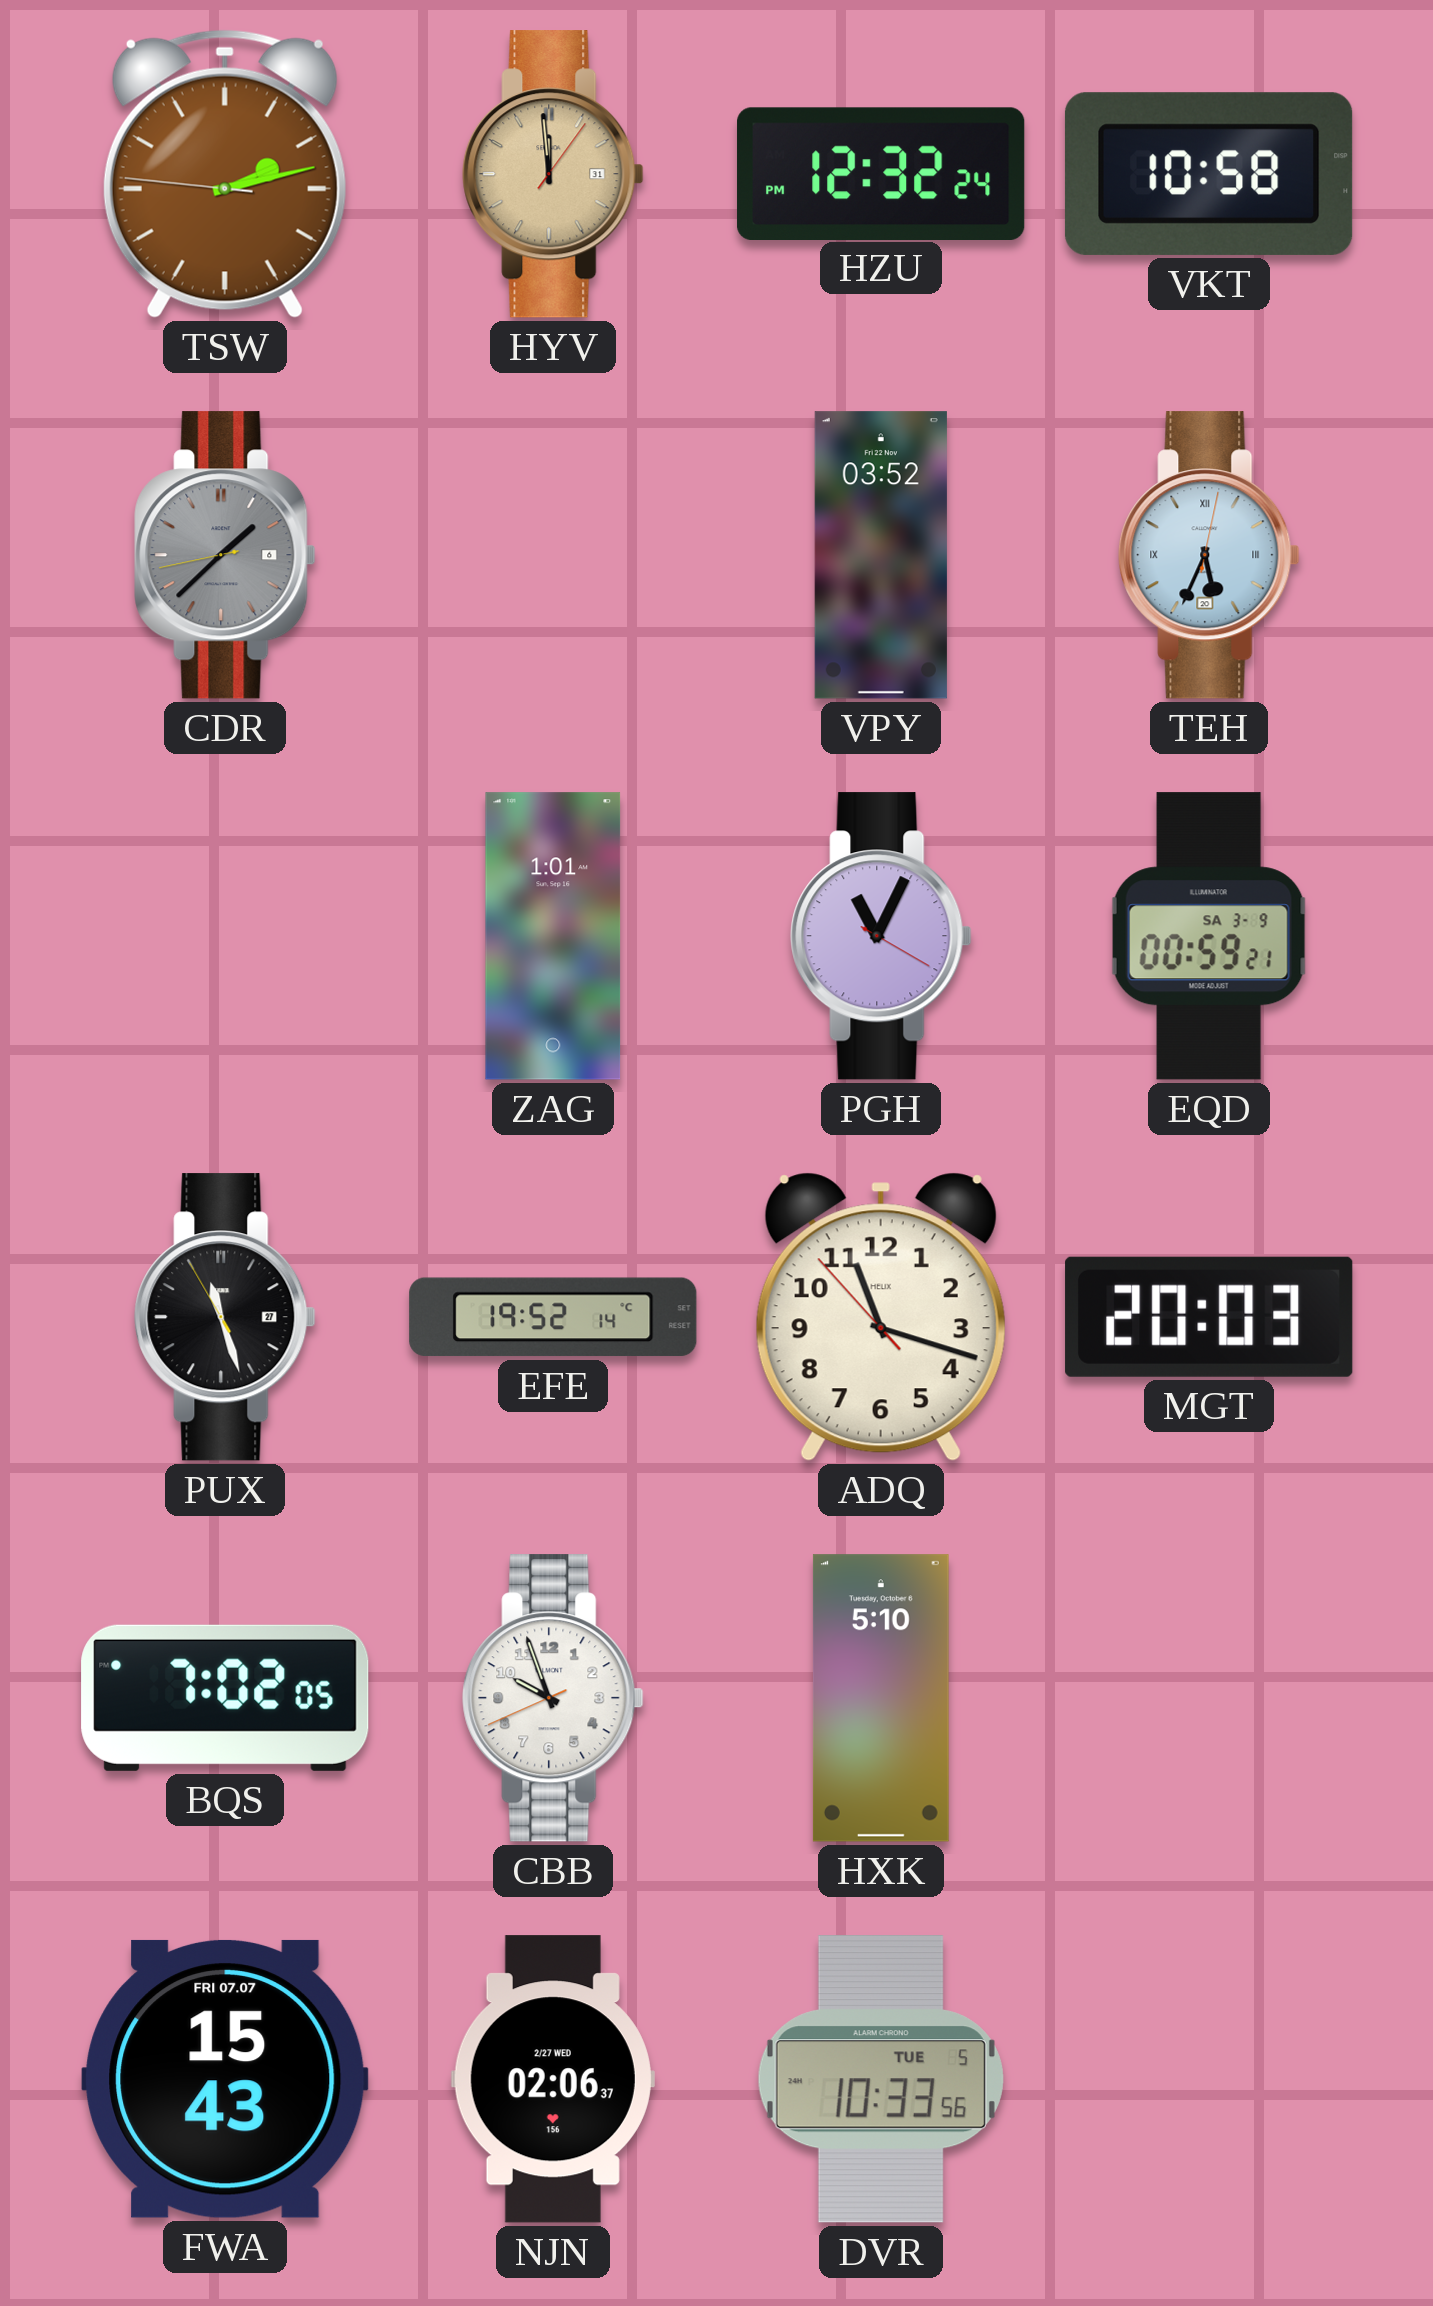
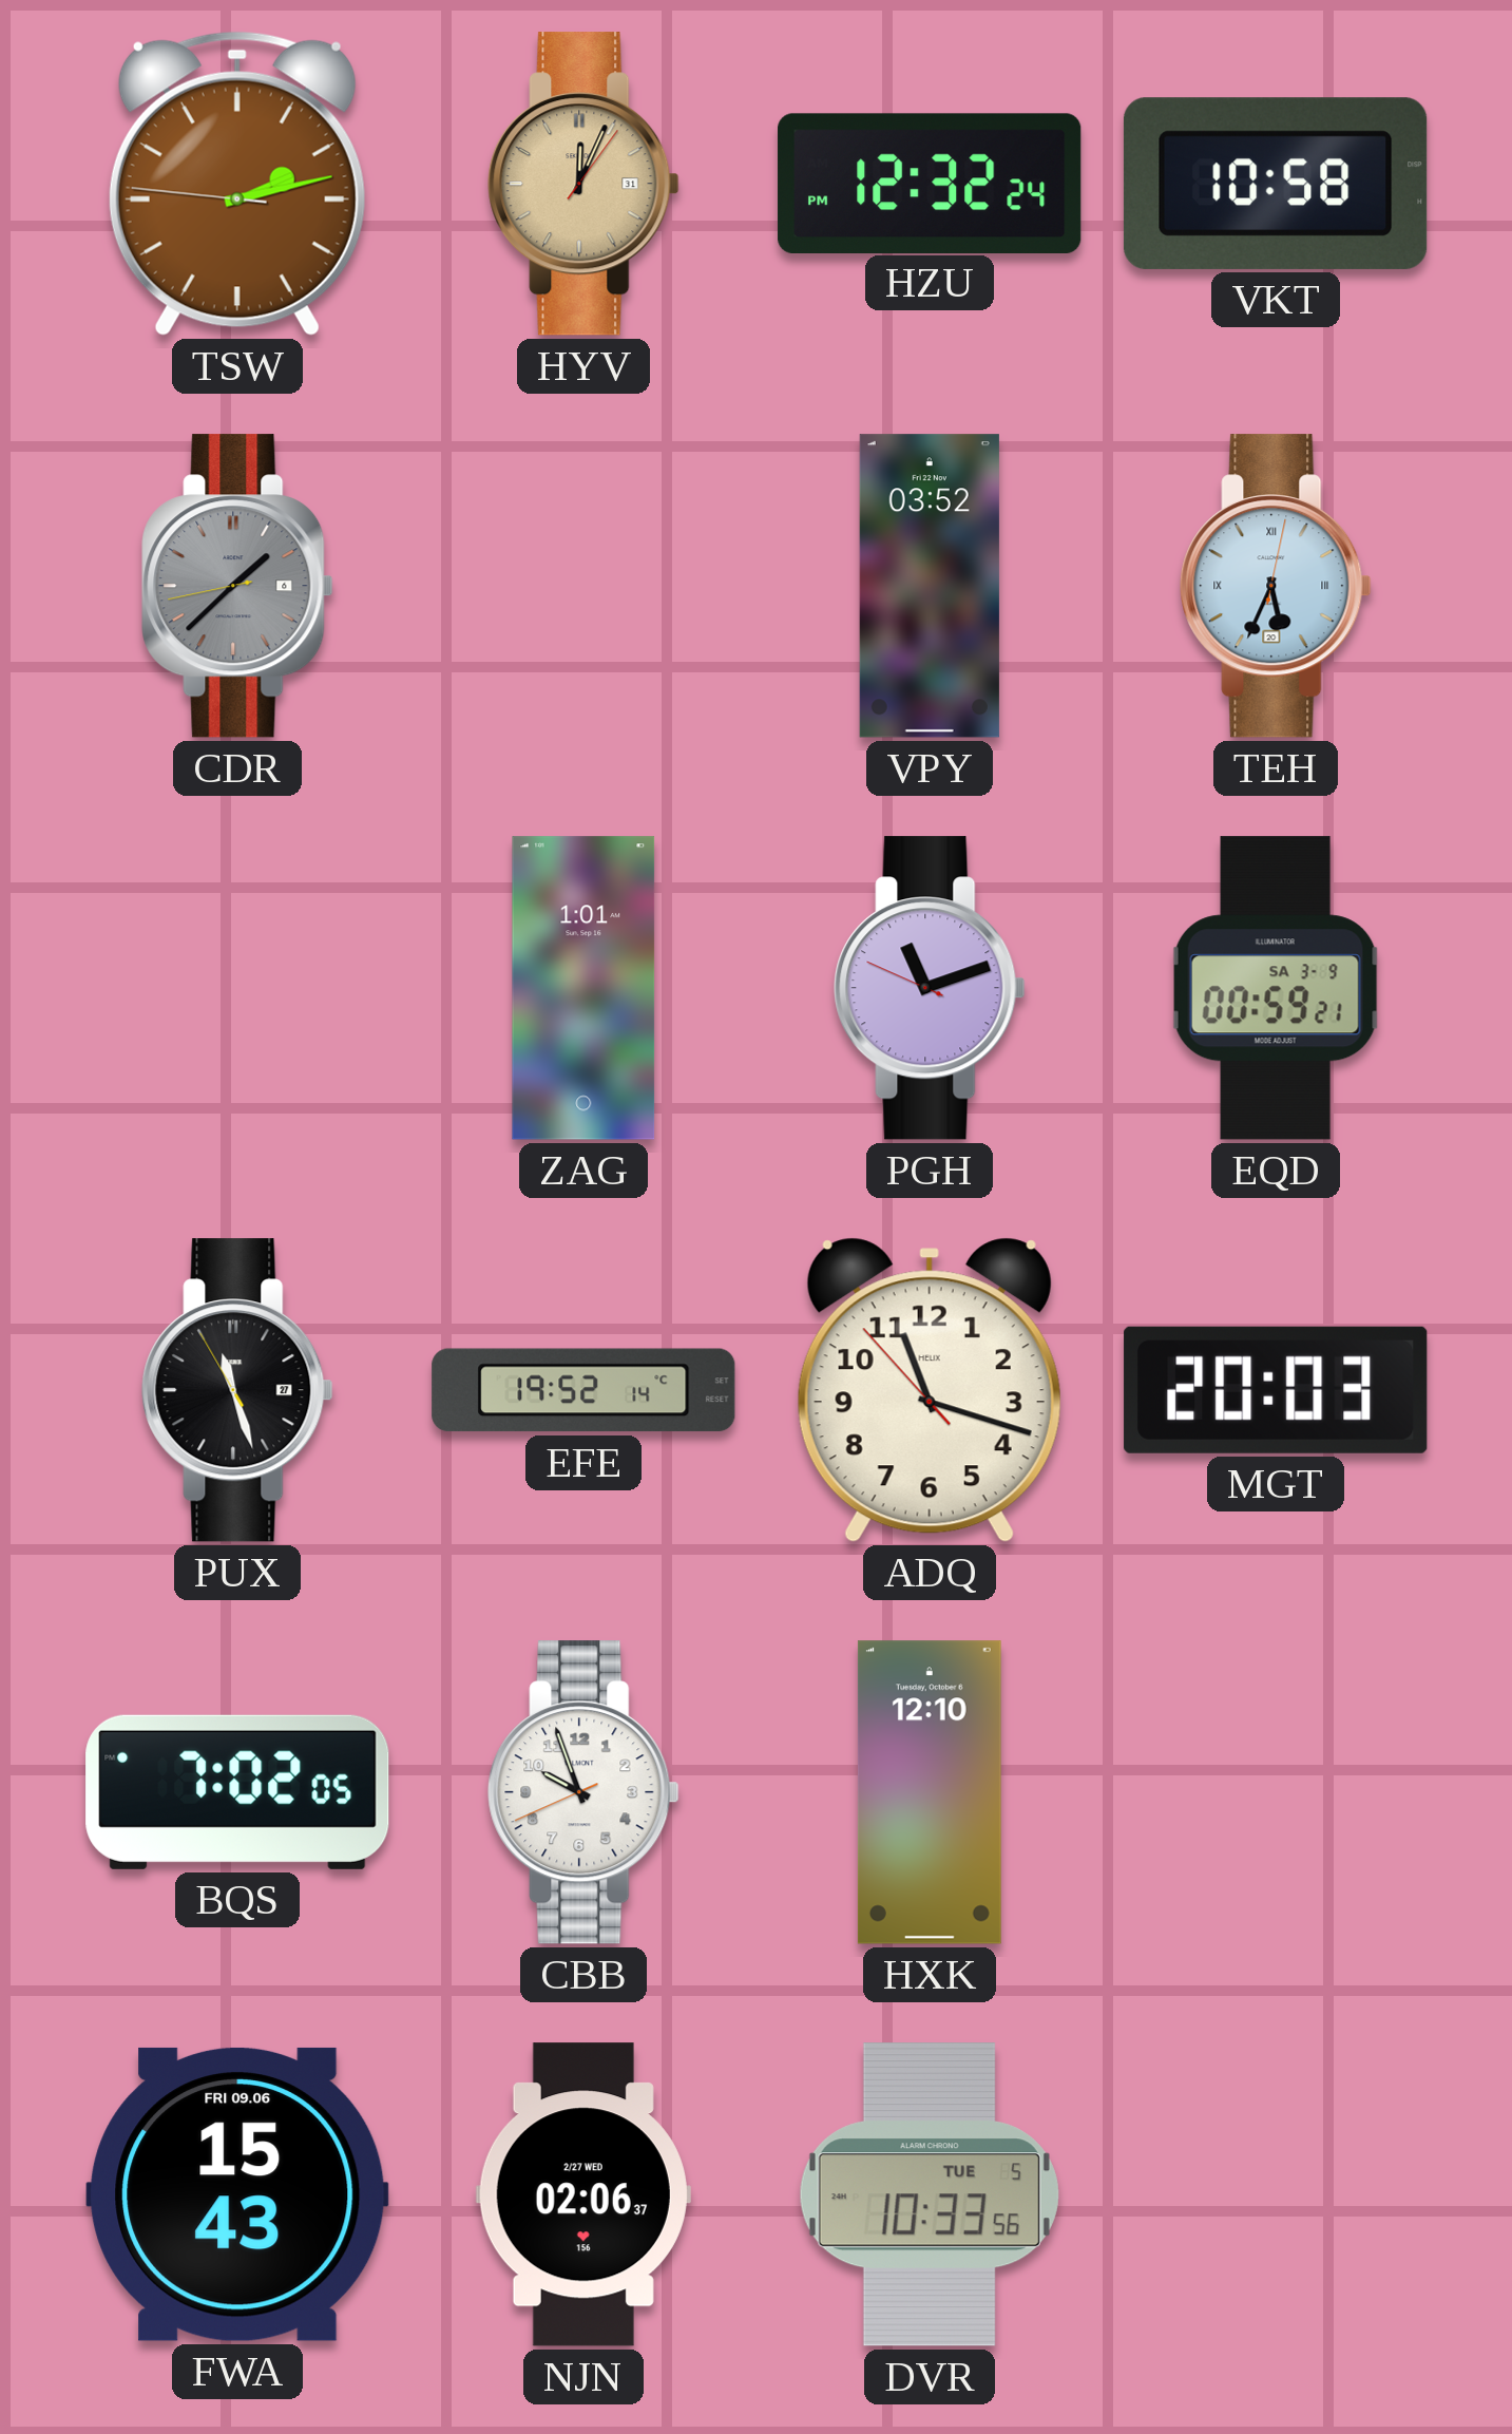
HYV: 11:59 -> 12:04
PGH: 11:04 -> 11:11
HXK: 5:10 -> 12:10
FWA date: FRI 07.07 -> FRI 09.06
